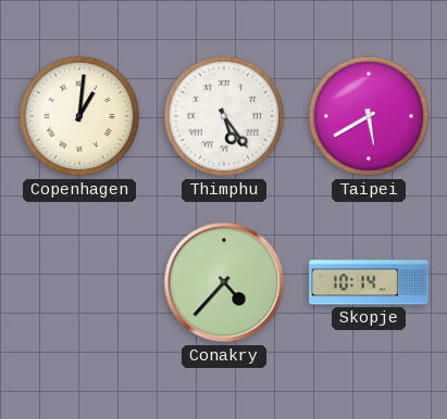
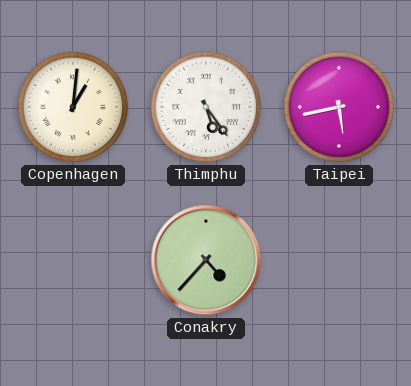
Taipei: 5:40 -> 5:43
Skopje: 10:14 -> none
